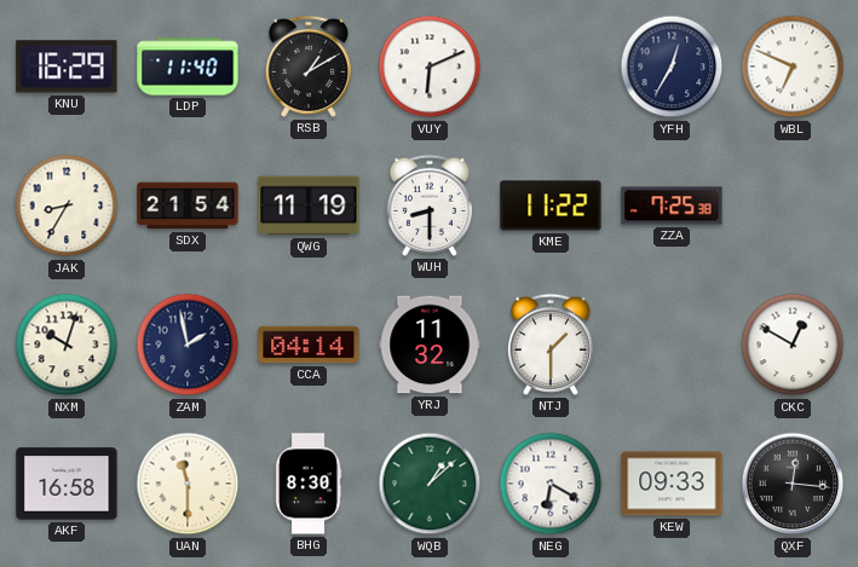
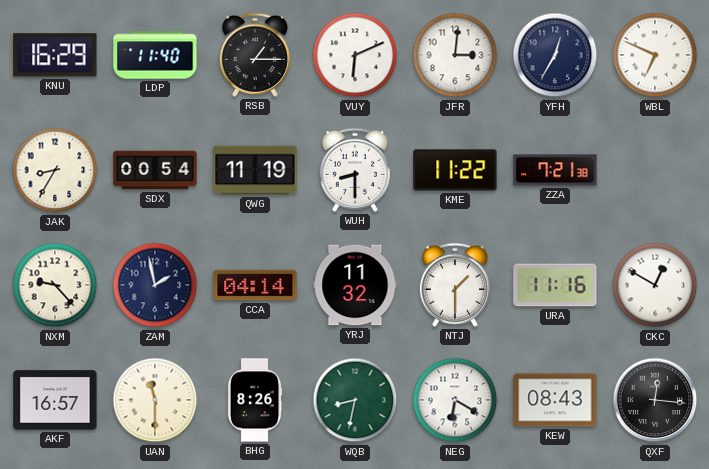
RSB: 1:10 -> 1:15
JFR: none -> 3:01
SDX: 21:54 -> 00:54
ZZA: 7:25 -> 7:21
NXM: 10:03 -> 9:23
URA: none -> 11:16
AKF: 16:58 -> 16:57
BHG: 8:30 -> 8:26
WQB: 1:08 -> 8:32
KEW: 09:33 -> 08:43
